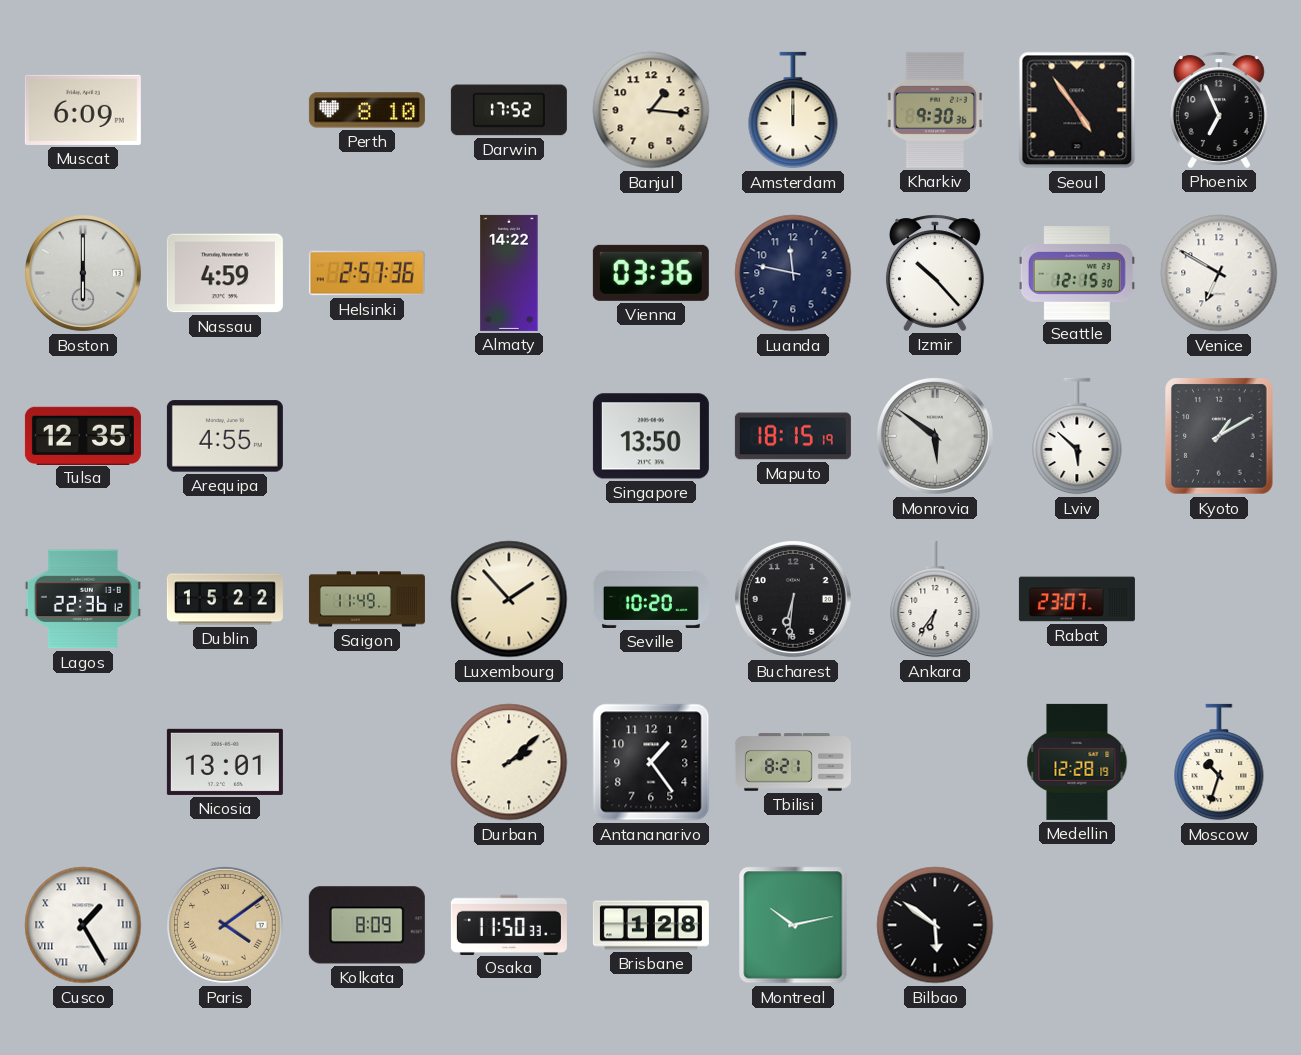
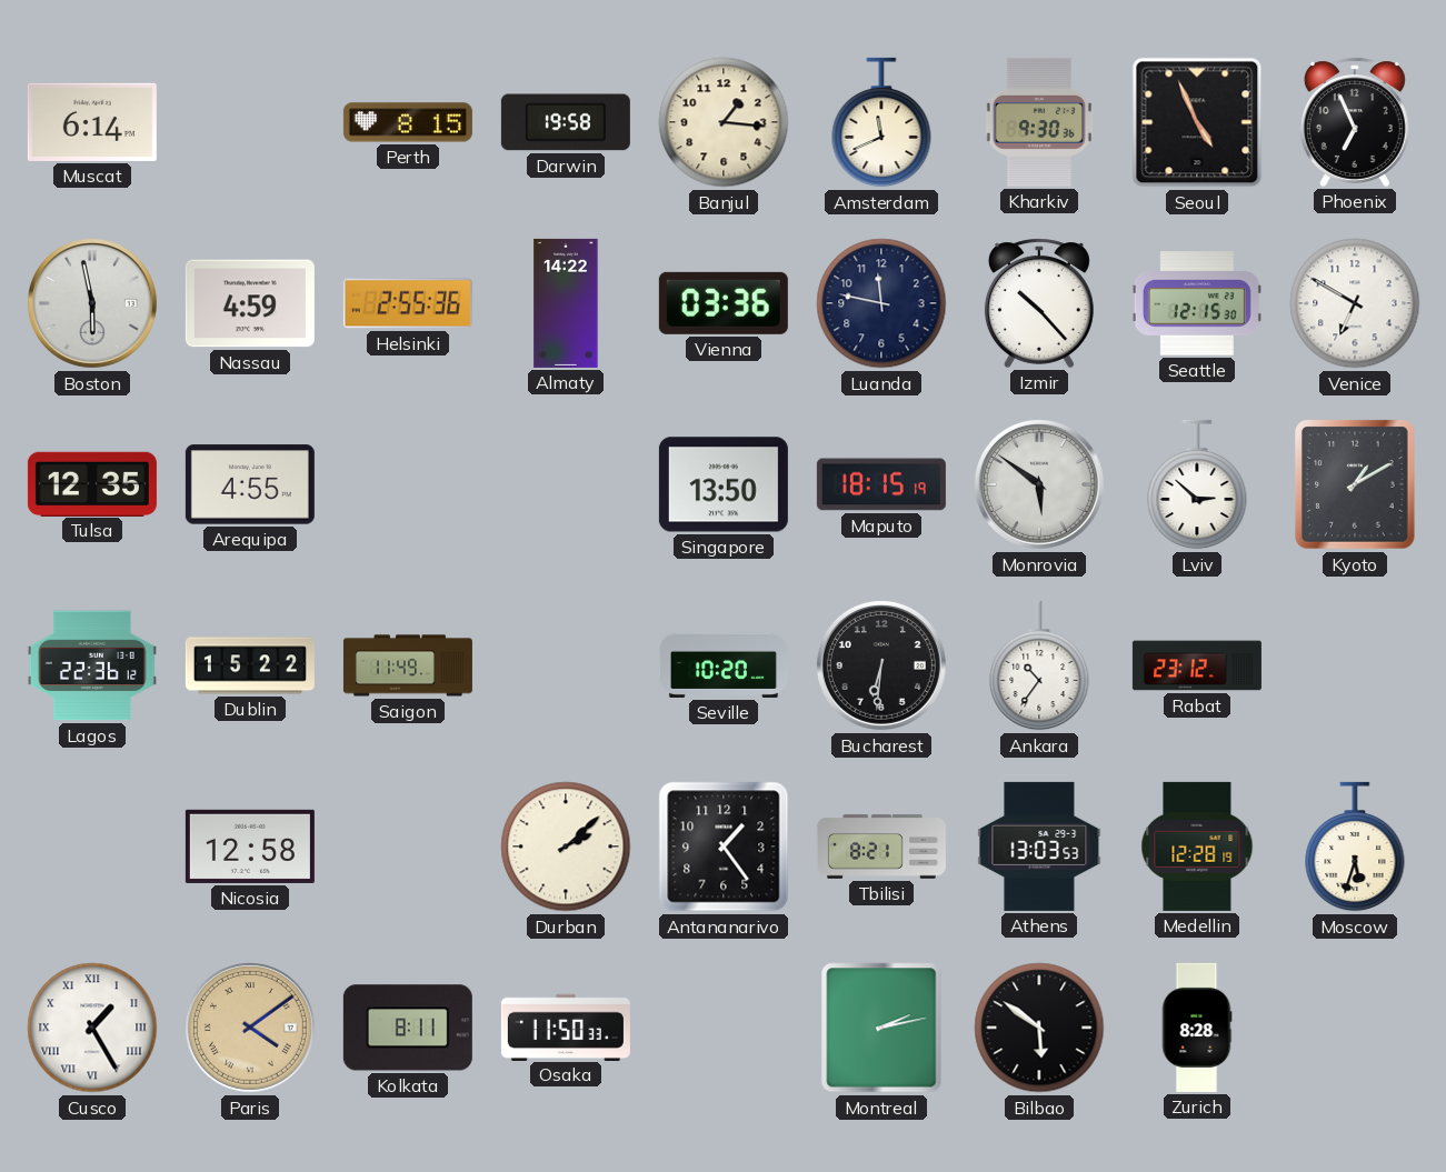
Muscat: 6:09 -> 6:14
Perth: 8:10 -> 8:15
Darwin: 17:52 -> 19:58
Amsterdam: 12:00 -> 11:41
Seoul: 4:54 -> 4:56
Boston: 6:00 -> 5:58
Helsinki: 2:57 -> 2:55
Lviv: 5:52 -> 2:52
Luxembourg: 1:53 -> none
Ankara: 6:36 -> 10:36
Rabat: 23:07 -> 23:12
Nicosia: 13:01 -> 12:58
Athens: none -> 13:03
Moscow: 10:33 -> 5:33
Kolkata: 8:09 -> 8:11
Brisbane: 1:28 -> none
Montreal: 10:13 -> 2:13
Zurich: none -> 8:28
